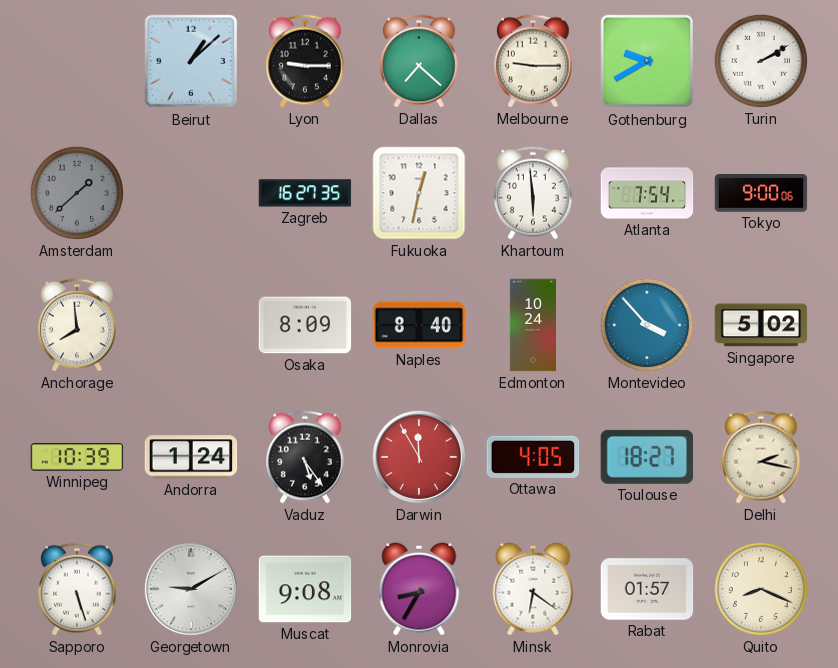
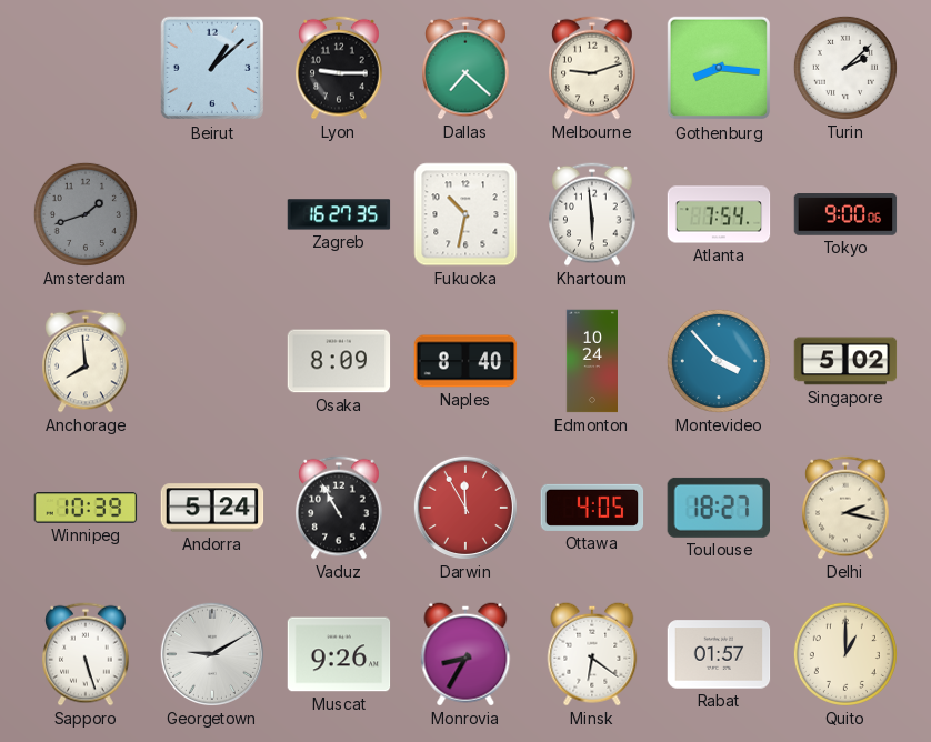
Melbourne: 9:15 -> 9:12
Gothenburg: 9:40 -> 8:16
Turin: 2:10 -> 2:08
Amsterdam: 1:38 -> 1:42
Fukuoka: 12:32 -> 10:32
Andorra: 1:24 -> 5:24
Vaduz: 5:24 -> 10:55
Muscat: 9:08 -> 9:26
Quito: 8:19 -> 1:00
